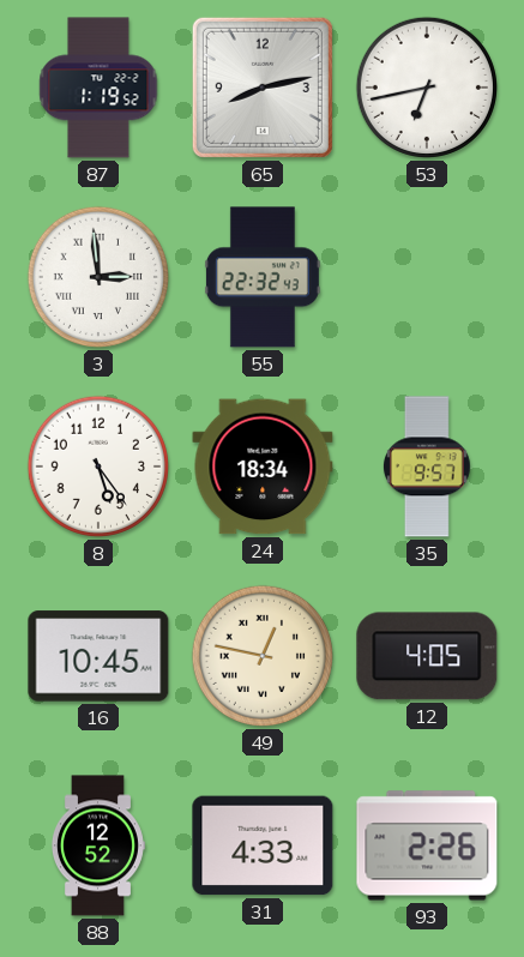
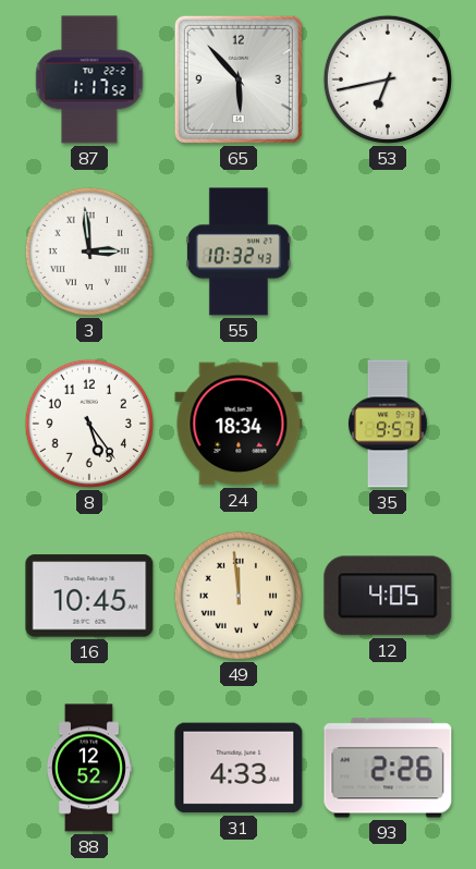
87: 1:19 -> 1:17
65: 8:13 -> 5:53
55: 22:32 -> 10:32
49: 12:47 -> 11:59
